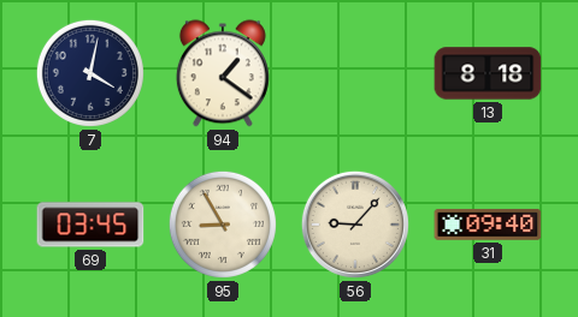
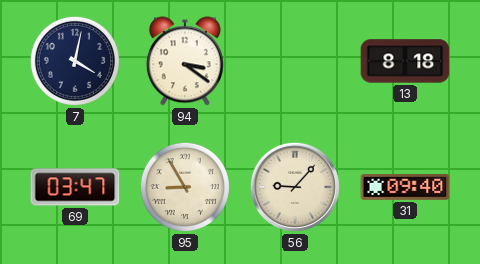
94: 1:21 -> 3:21
69: 03:45 -> 03:47
